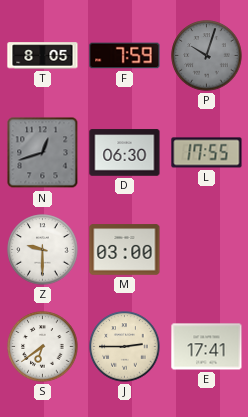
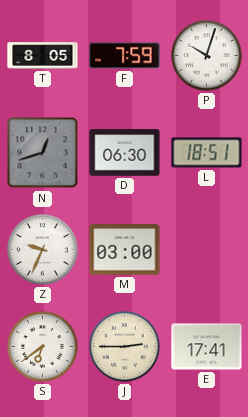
P dial: grey -> white
L: 17:55 -> 18:51
Z: 9:30 -> 9:34
